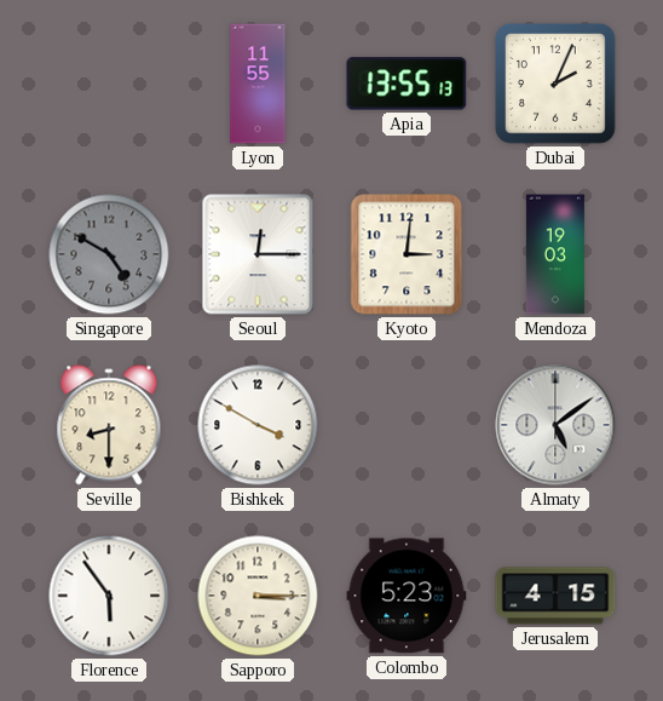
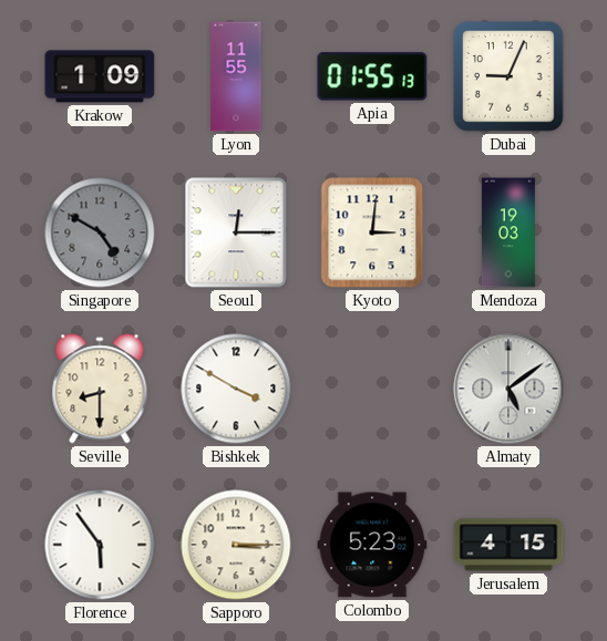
Krakow: none -> 1:09
Apia: 13:55 -> 01:55
Dubai: 2:04 -> 9:04
